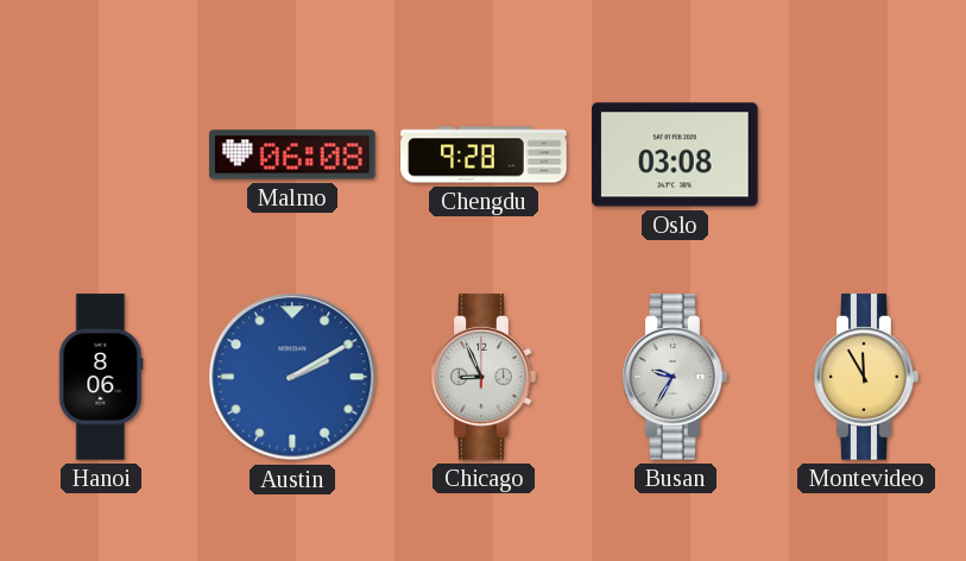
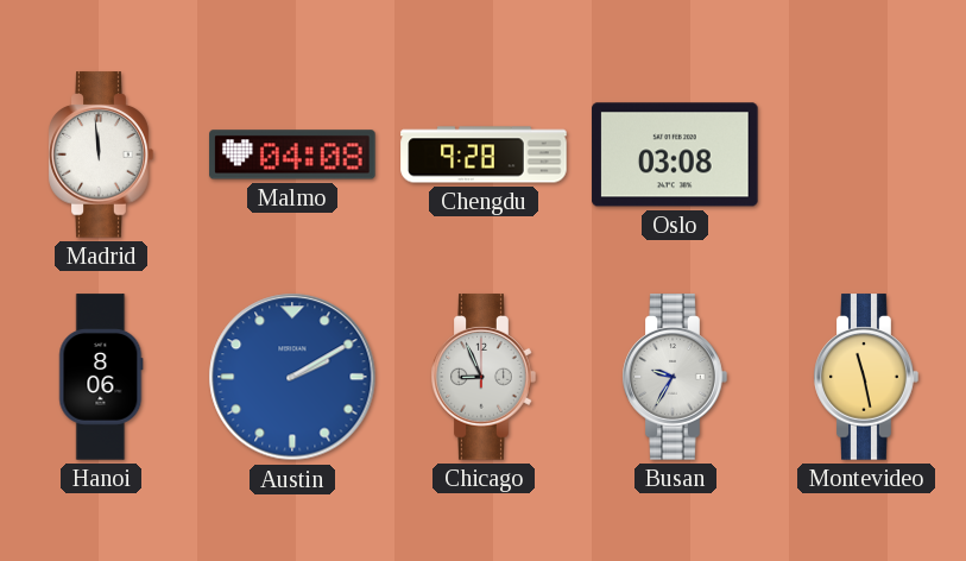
Madrid: none -> 11:59
Malmo: 06:08 -> 04:08
Montevideo: 11:55 -> 11:28
